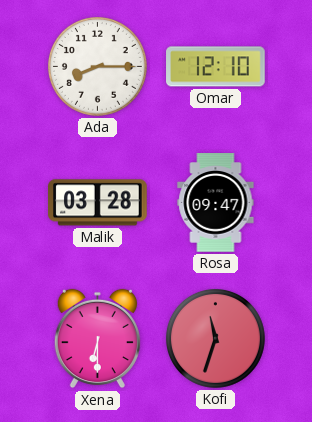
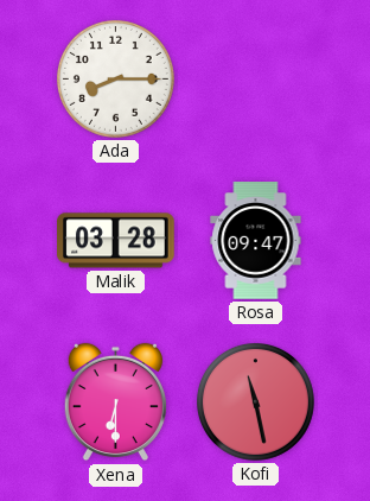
Omar: 12:10 -> none
Kofi: 11:33 -> 11:28
